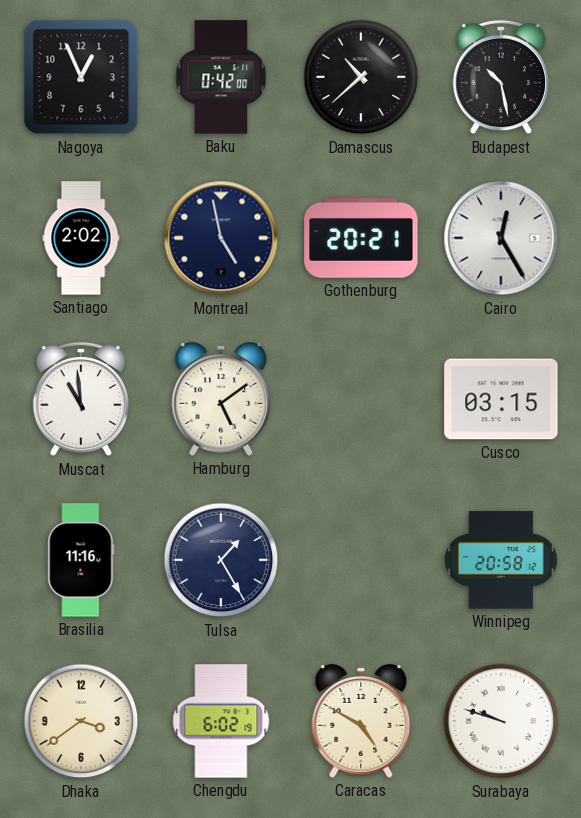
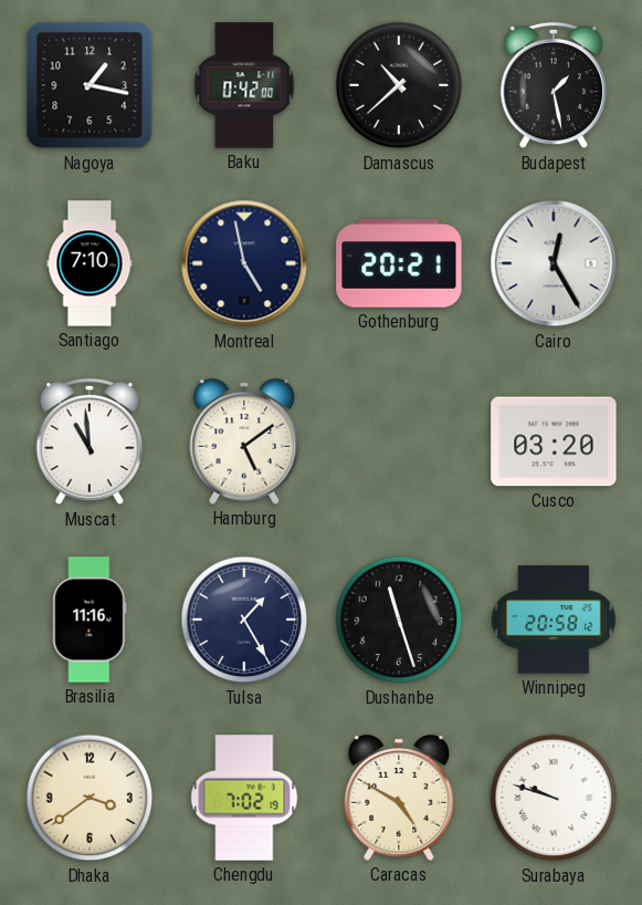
Nagoya: 12:56 -> 1:17
Budapest: 10:28 -> 1:28
Santiago: 2:02 -> 7:10
Cusco: 03:15 -> 03:20
Dushanbe: none -> 11:27
Chengdu: 6:02 -> 7:02
